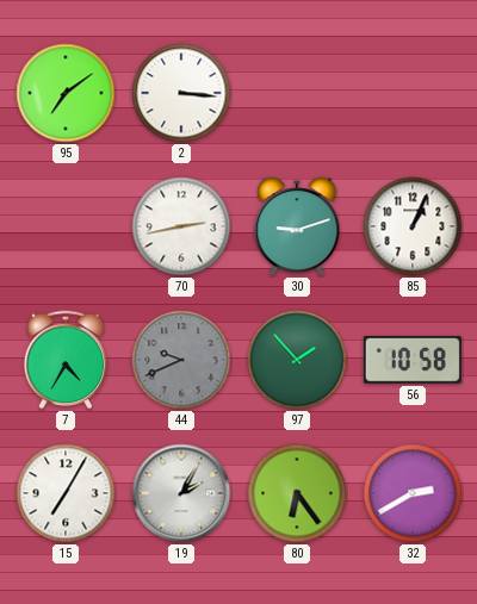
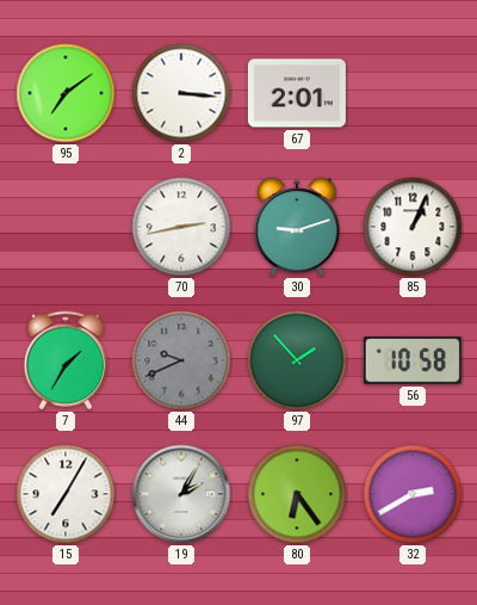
67: none -> 2:01
7: 4:35 -> 1:35
